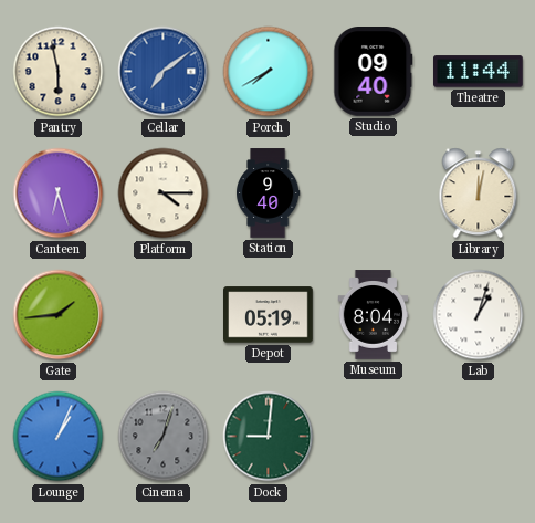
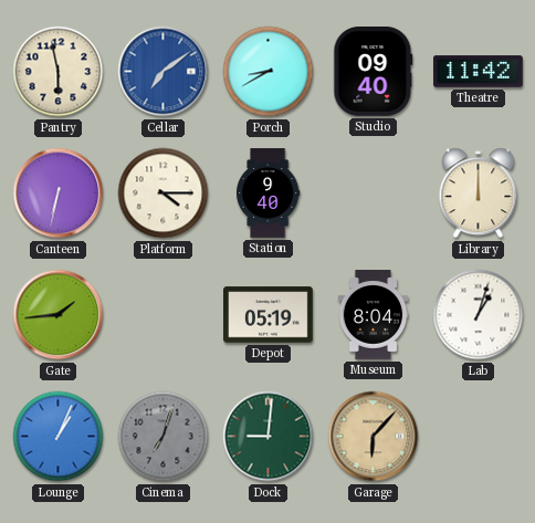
Porch: 7:40 -> 8:40
Theatre: 11:44 -> 11:42
Canteen: 6:27 -> 6:32
Library: 12:02 -> 12:00
Garage: none -> 6:07
